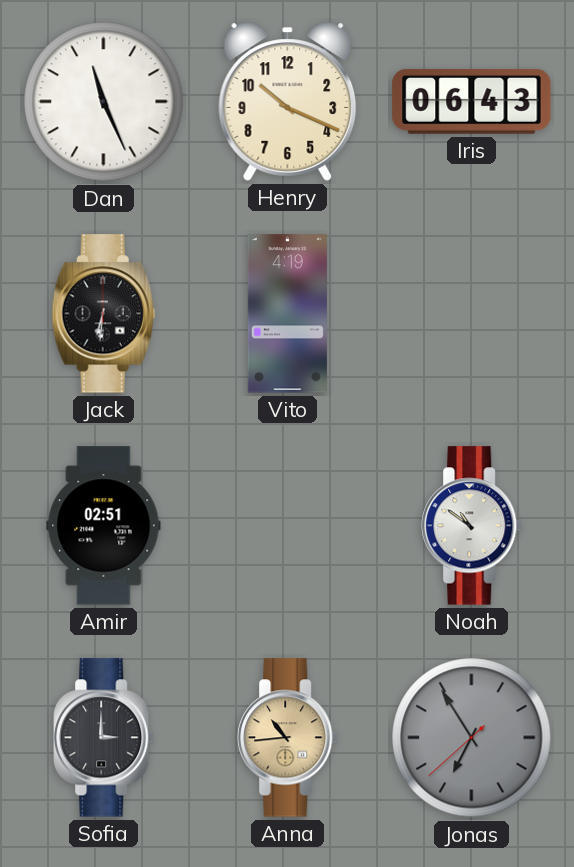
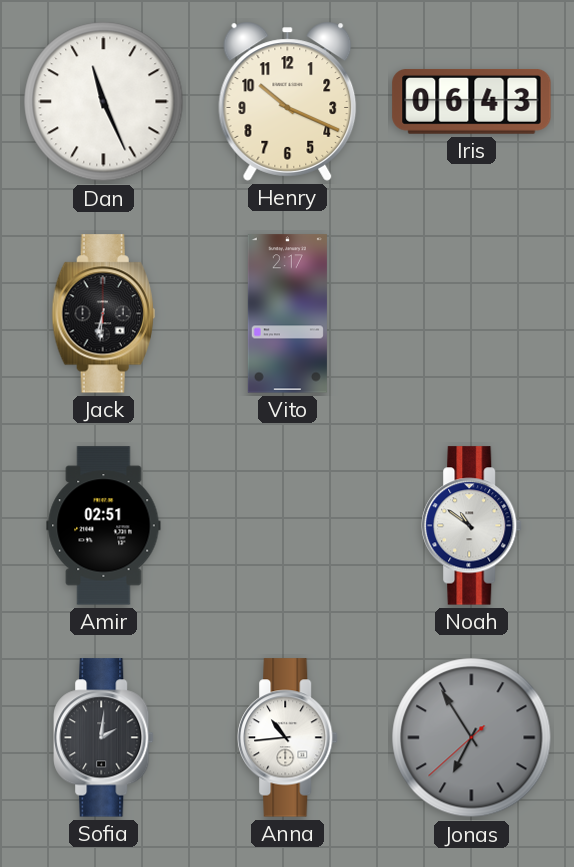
Vito: 4:19 -> 2:17
Sofia: 3:00 -> 2:01
Anna dial: champagne -> white
